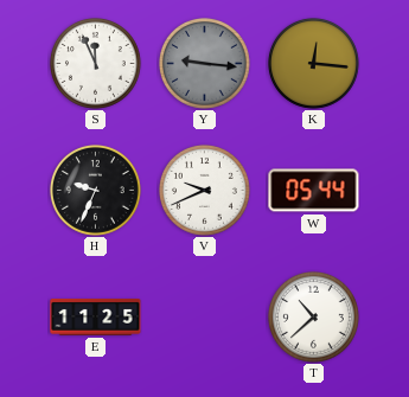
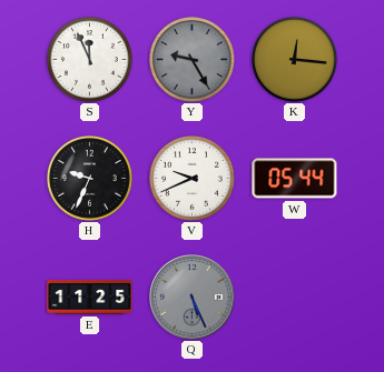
Y: 9:16 -> 9:25
Q: none -> 5:26
T: 10:38 -> none
